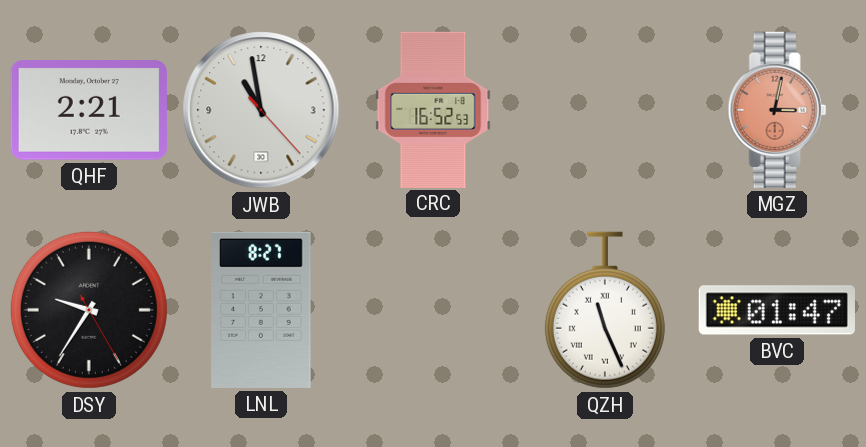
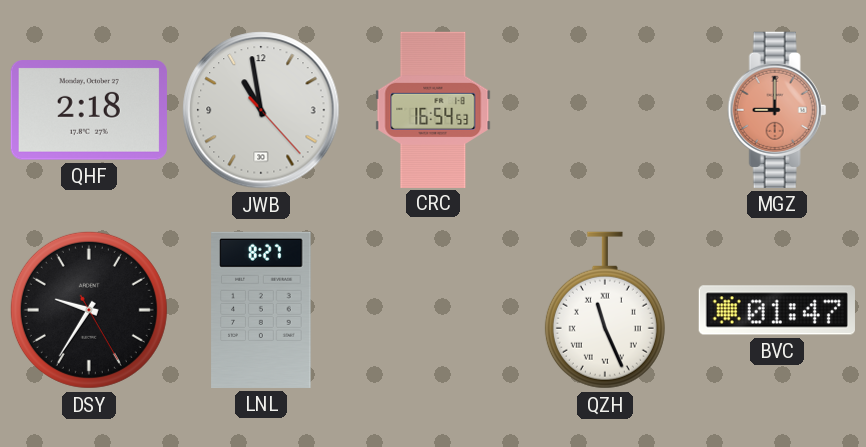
QHF: 2:21 -> 2:18
CRC: 16:52 -> 16:54
MGZ: 3:02 -> 9:00
